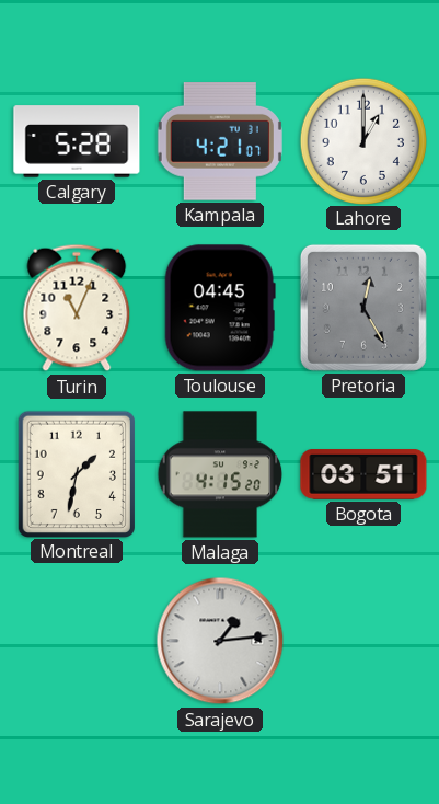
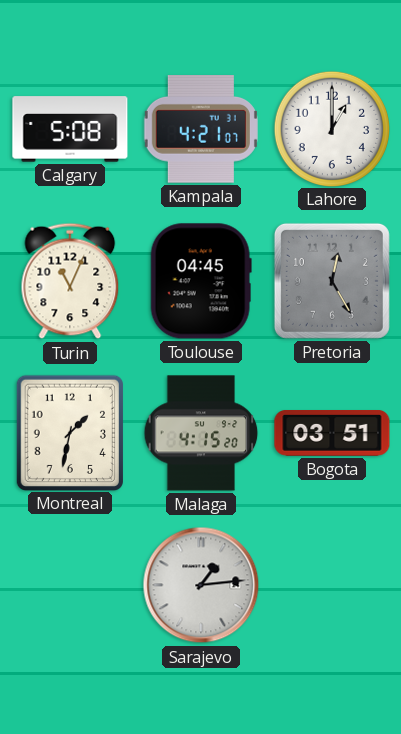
Calgary: 5:28 -> 5:08
